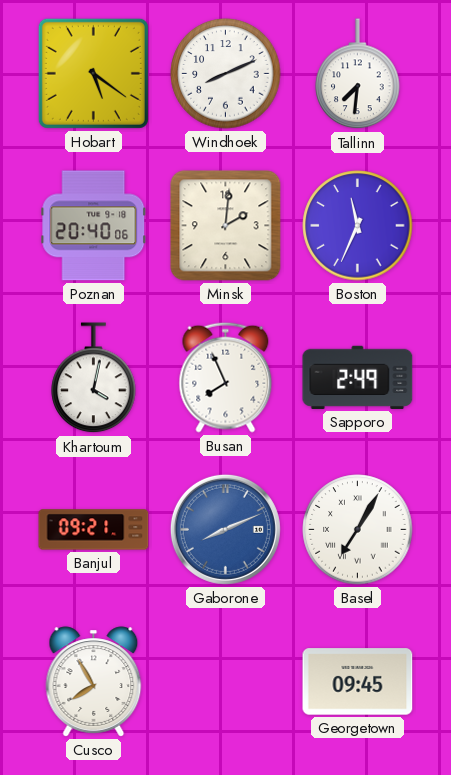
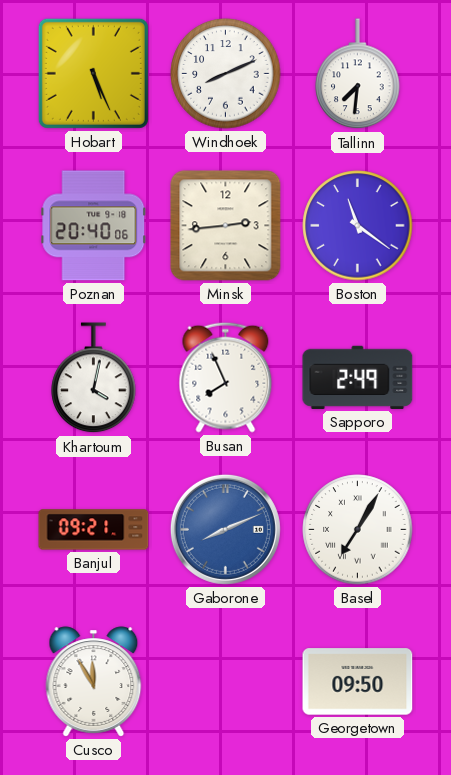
Hobart: 5:21 -> 5:26
Minsk: 2:01 -> 2:44
Boston: 11:34 -> 11:21
Cusco: 7:55 -> 11:55
Georgetown: 09:45 -> 09:50
